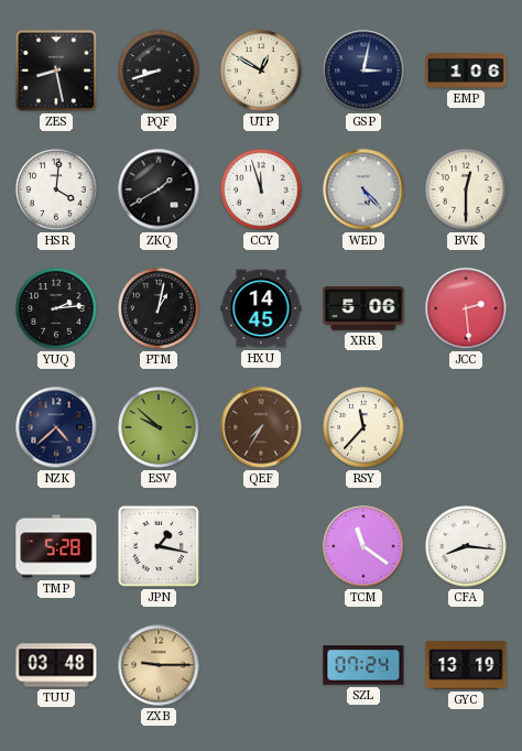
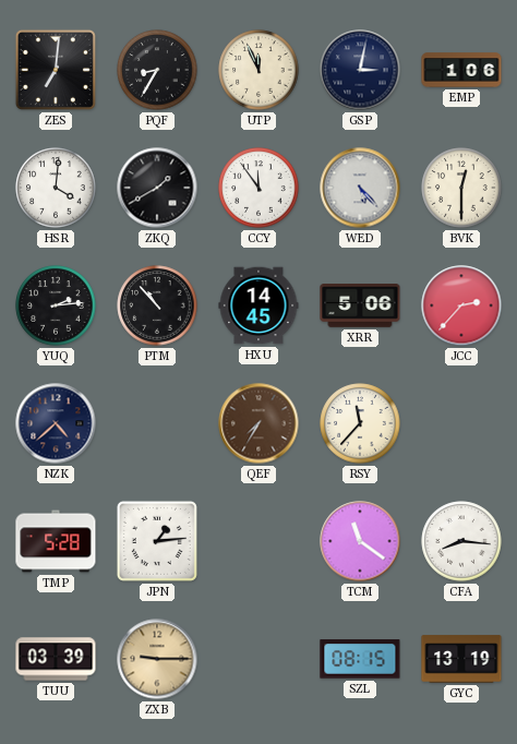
ZES: 8:28 -> 7:01
PQF: 8:42 -> 8:35
UTP: 12:50 -> 11:56
CCY: 11:57 -> 11:54
PTM: 1:02 -> 10:53
JCC: 2:29 -> 2:37
ESV: 9:52 -> none
JPN: 1:17 -> 1:14
TUU: 03:48 -> 03:39
SZL: 07:24 -> 08:15
